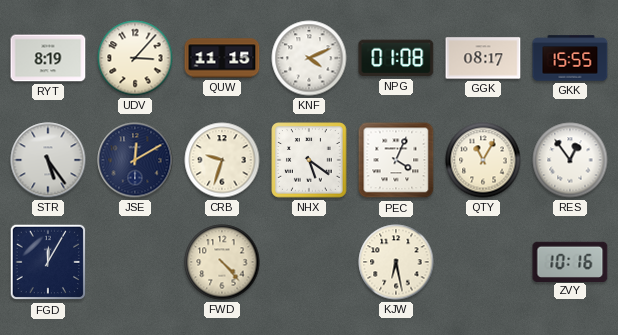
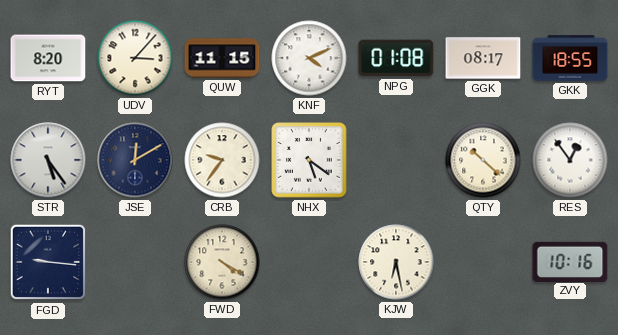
RYT: 8:19 -> 8:20
GKK: 15:55 -> 18:55
CRB: 9:33 -> 9:36
PEC: 4:04 -> none
QTY: 11:05 -> 10:22
FGD: 12:05 -> 9:16
FWD: 4:23 -> 4:20
